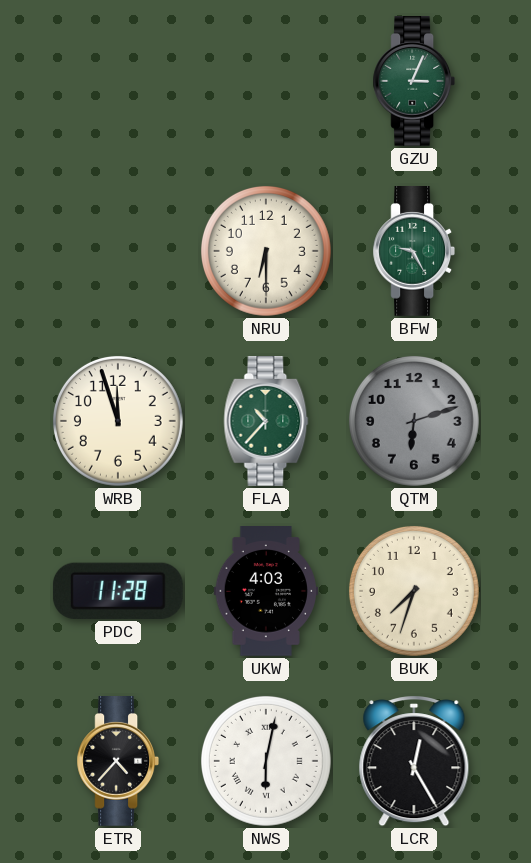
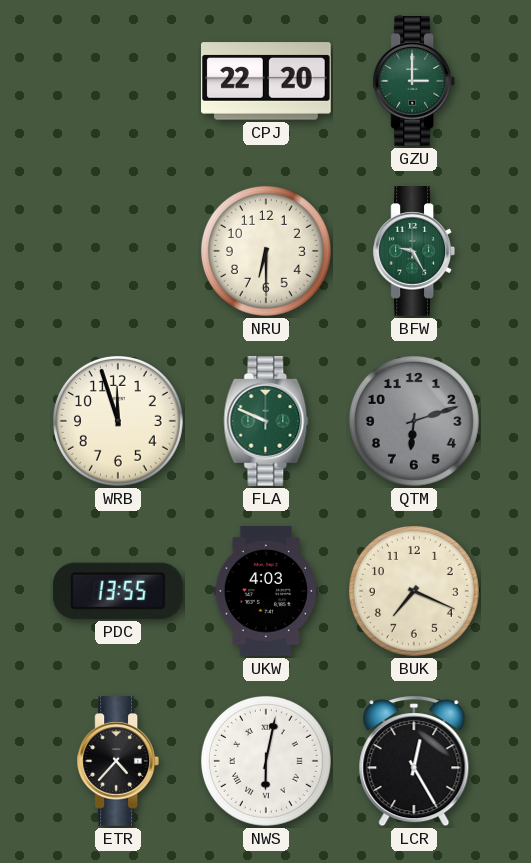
CPJ: none -> 22:20
GZU: 3:04 -> 3:00
FLA: 10:37 -> 9:49
PDC: 11:28 -> 13:55
BUK: 7:33 -> 7:19
